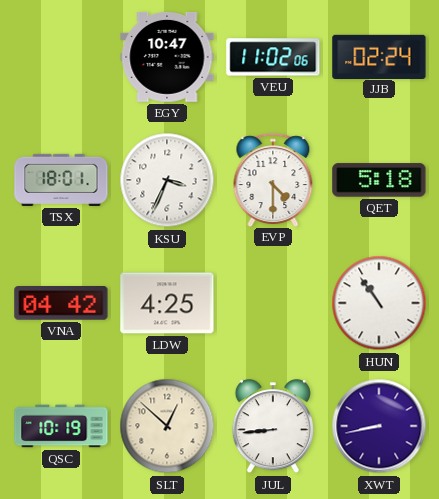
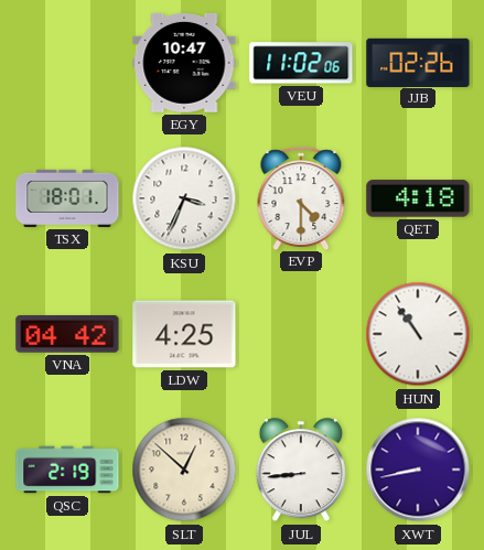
JJB: 02:24 -> 02:26
QET: 5:18 -> 4:18
QSC: 10:19 -> 2:19
